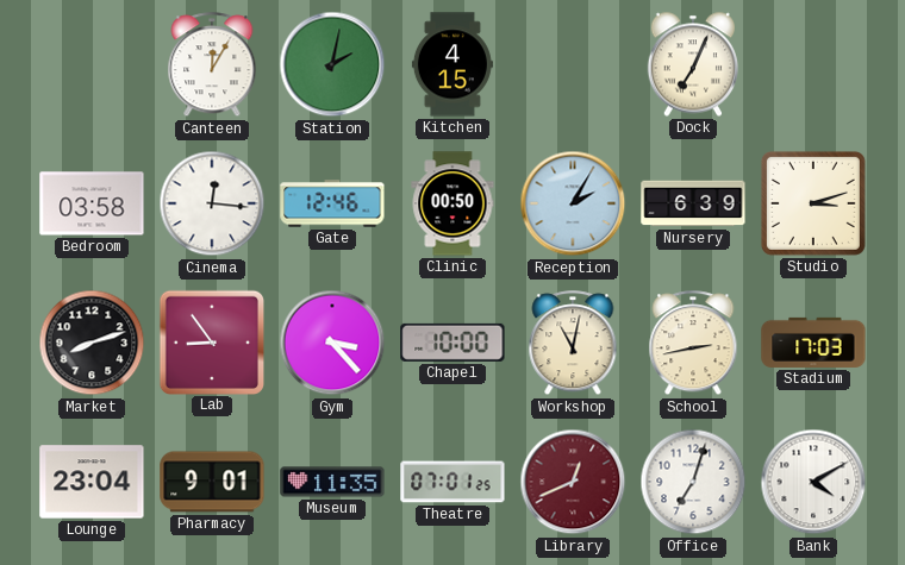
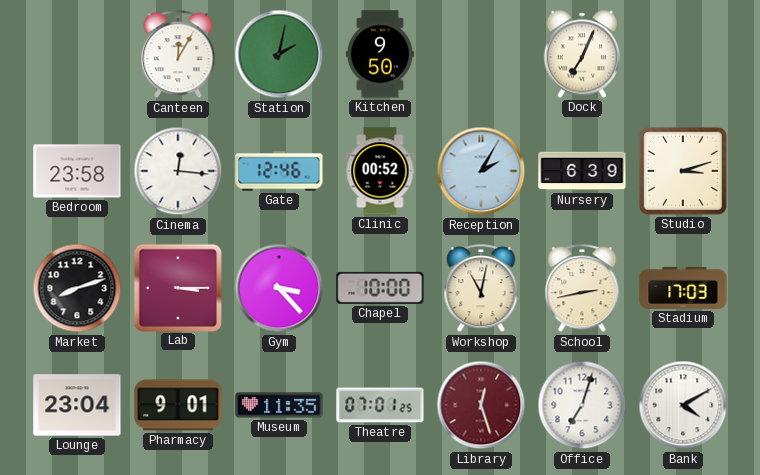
Kitchen: 4:15 -> 9:50
Bedroom: 03:58 -> 23:58
Clinic: 00:50 -> 00:52
Lab: 8:54 -> 3:15
Library: 12:41 -> 12:27
